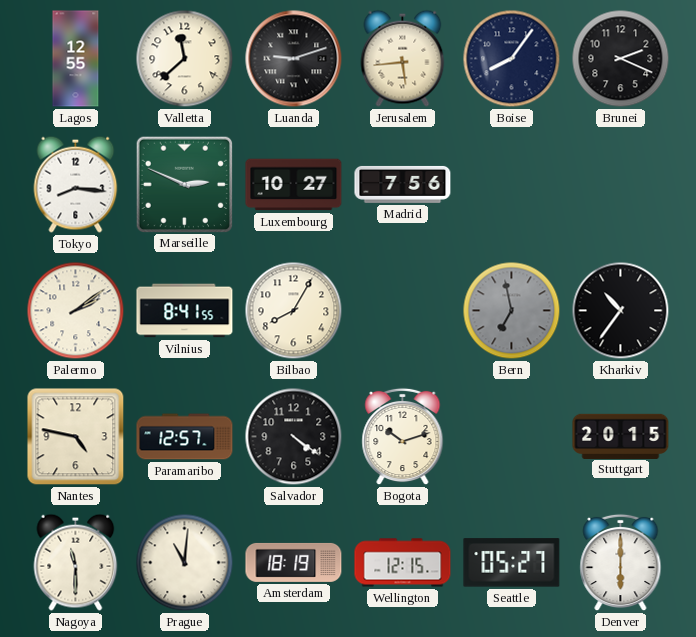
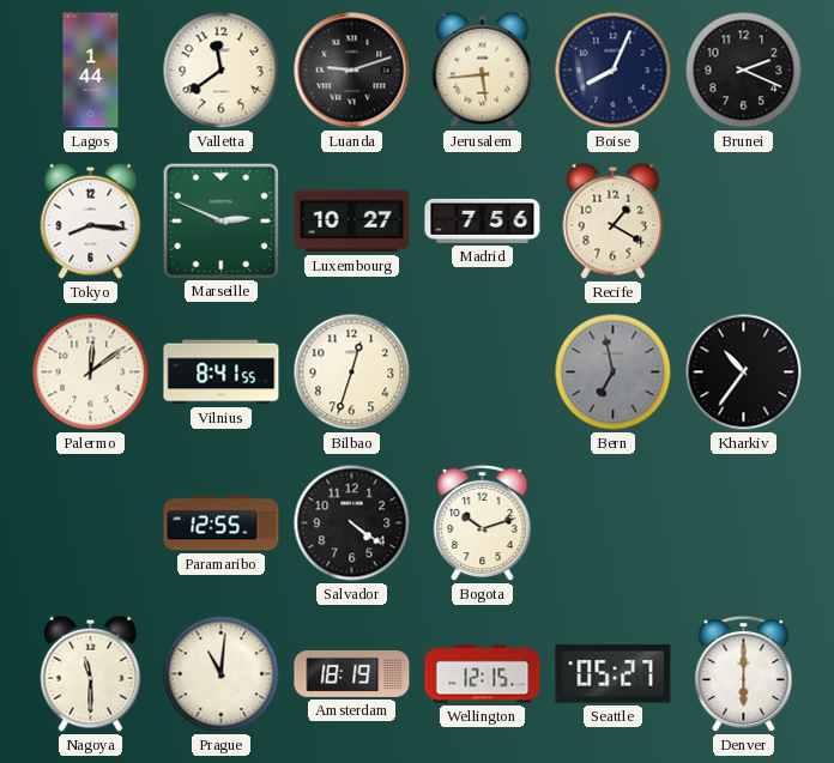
Lagos: 12:55 -> 1:44
Valletta: 11:38 -> 11:39
Boise: 8:06 -> 8:04
Recife: none -> 1:20
Palermo: 2:09 -> 12:09
Bilbao: 8:05 -> 12:33
Nantes: 4:47 -> none
Paramaribo: 12:57 -> 12:55
Stuttgart: 20:15 -> none
